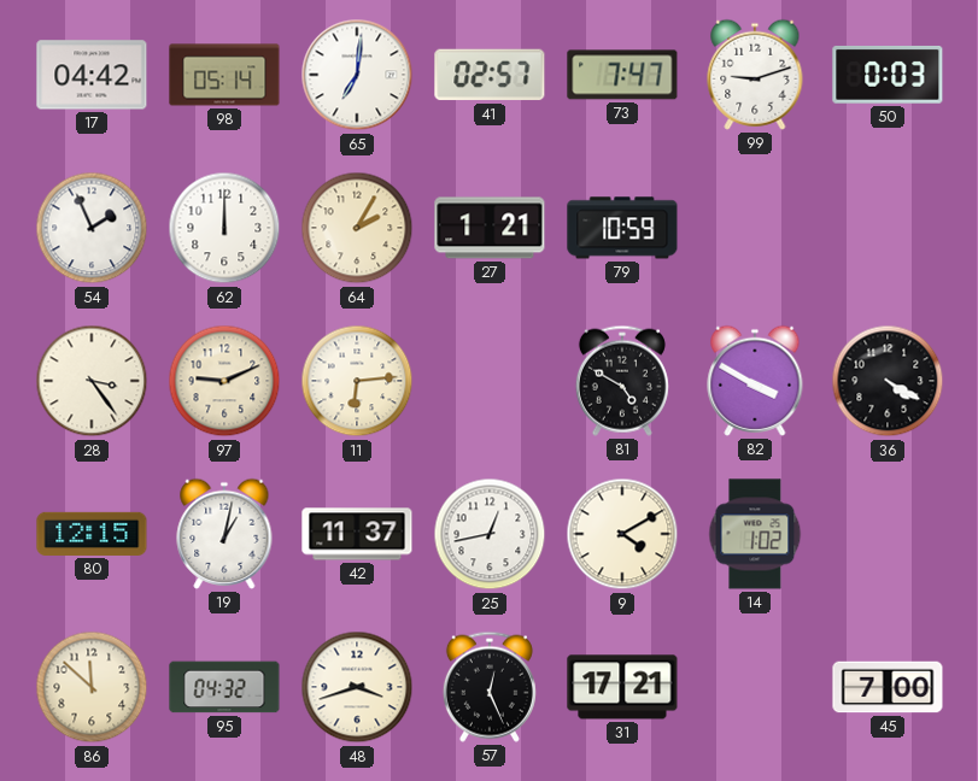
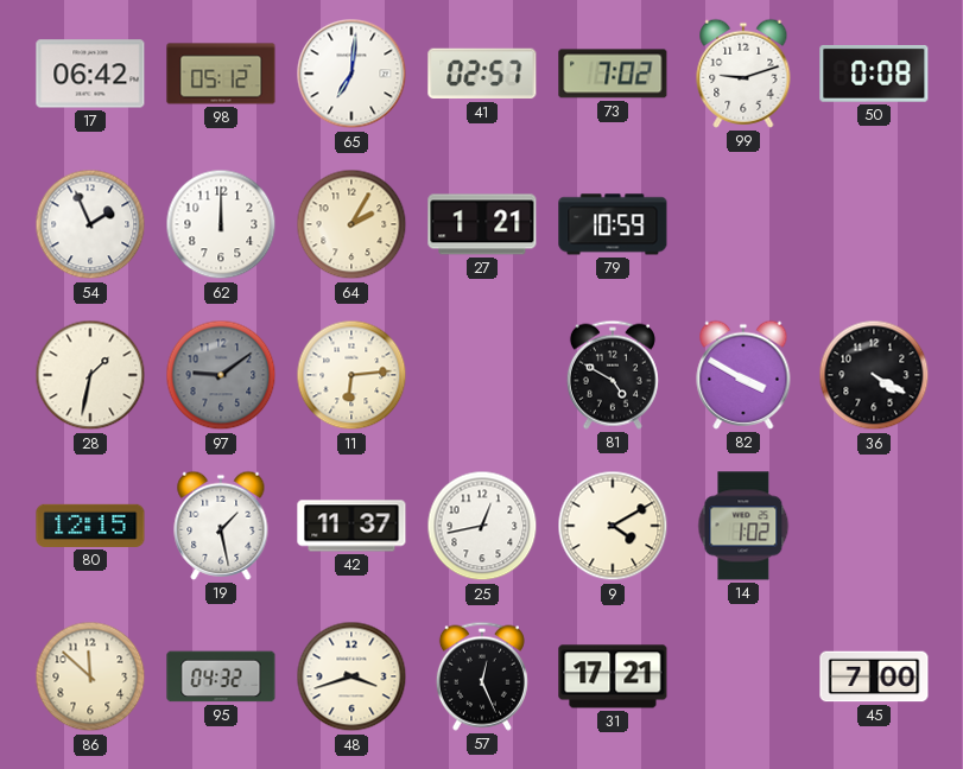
17: 04:42 -> 06:42
98: 05:14 -> 05:12
73: 7:47 -> 7:02
50: 0:03 -> 0:08
28: 3:24 -> 1:32
97: 9:11 -> 9:09
97 dial: cream -> grey
19: 1:02 -> 1:28
